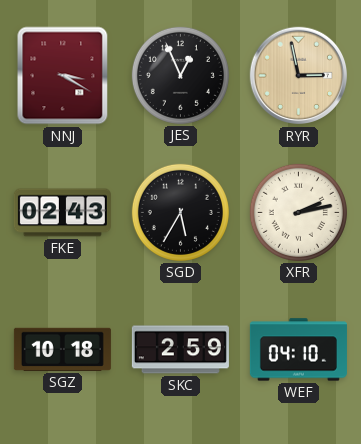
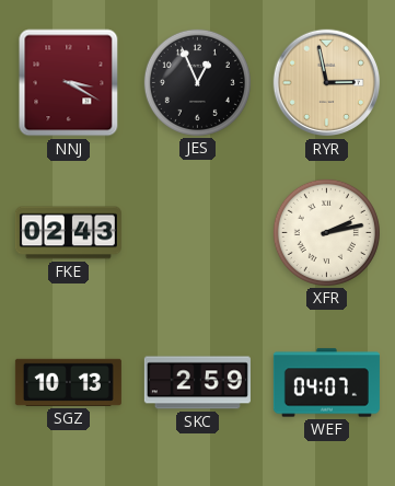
SGD: 5:35 -> none
SGZ: 10:18 -> 10:13
WEF: 04:10 -> 04:07
